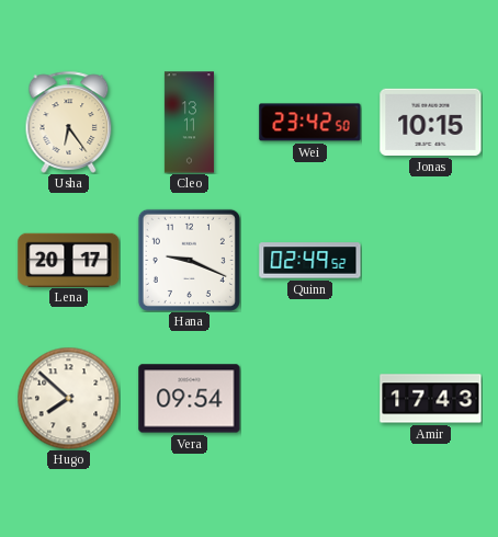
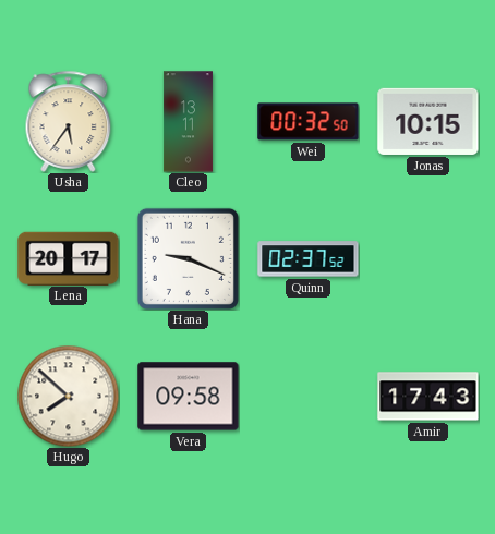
Usha: 6:24 -> 5:36
Wei: 23:42 -> 00:32
Quinn: 02:49 -> 02:37
Vera: 09:54 -> 09:58
